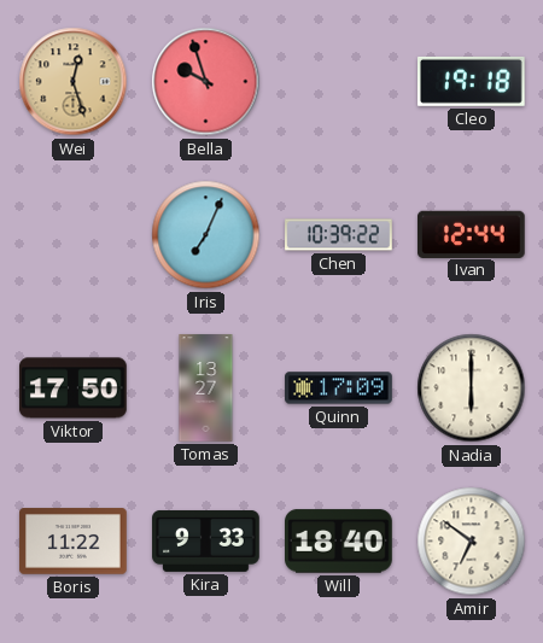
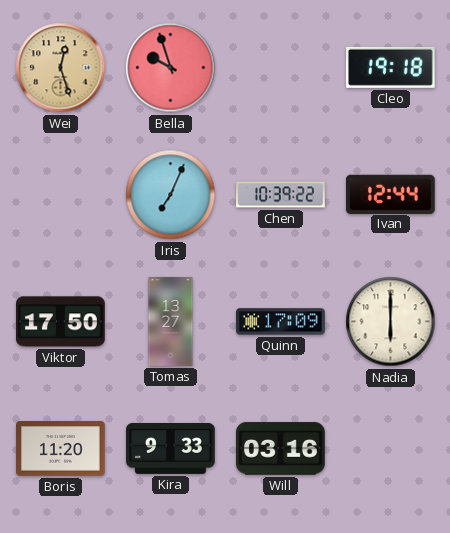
Boris: 11:22 -> 11:20
Will: 18:40 -> 03:16
Amir: 6:51 -> none
